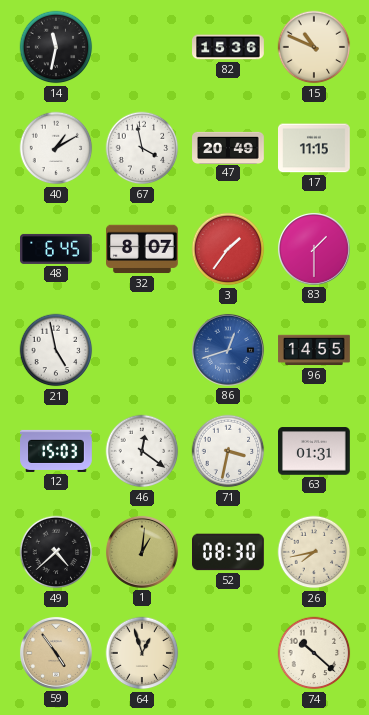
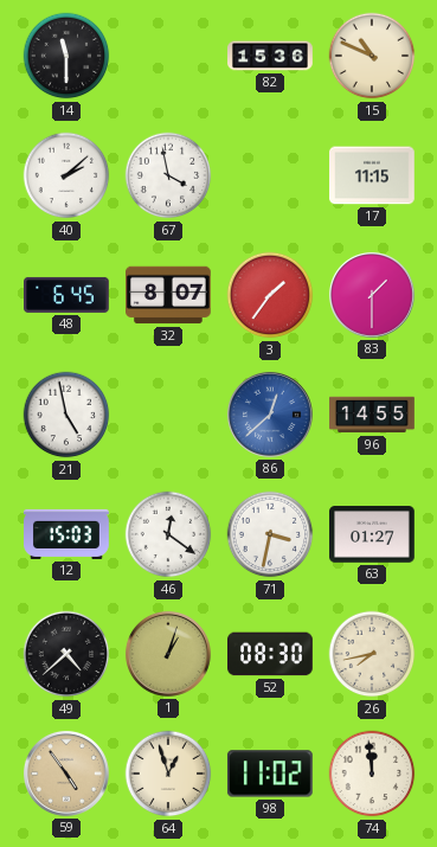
14: 11:32 -> 11:30
40: 1:10 -> 2:08
47: 20:49 -> none
86: 12:42 -> 12:38
63: 01:31 -> 01:27
1: 1:01 -> 1:03
98: none -> 11:02
74: 10:22 -> 11:59
